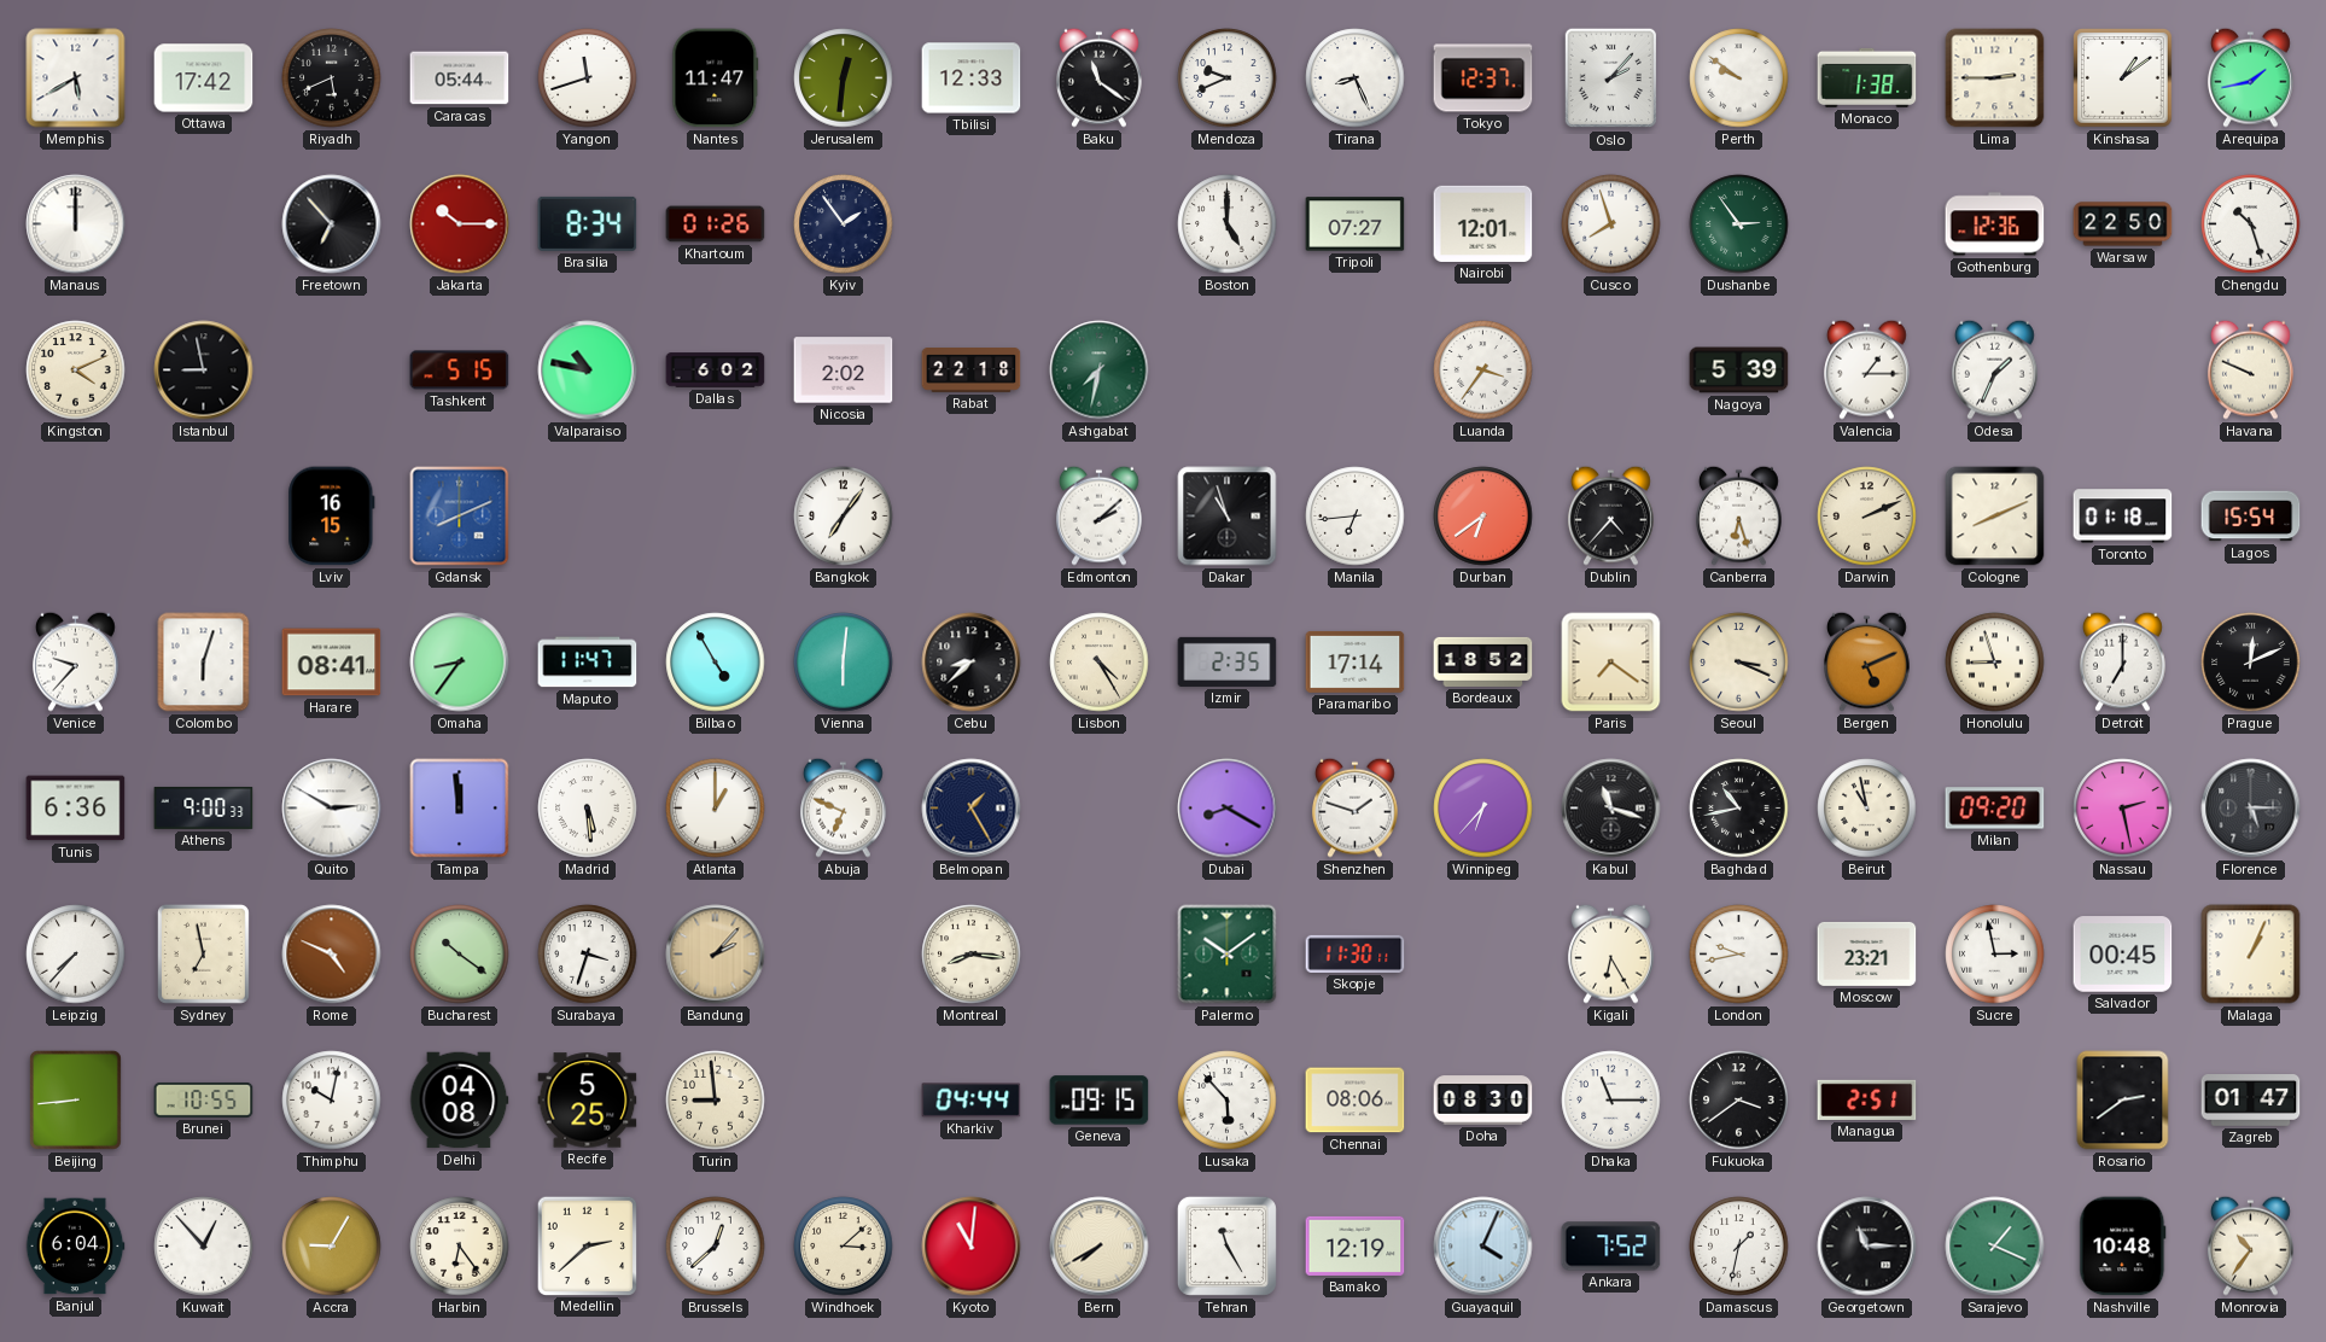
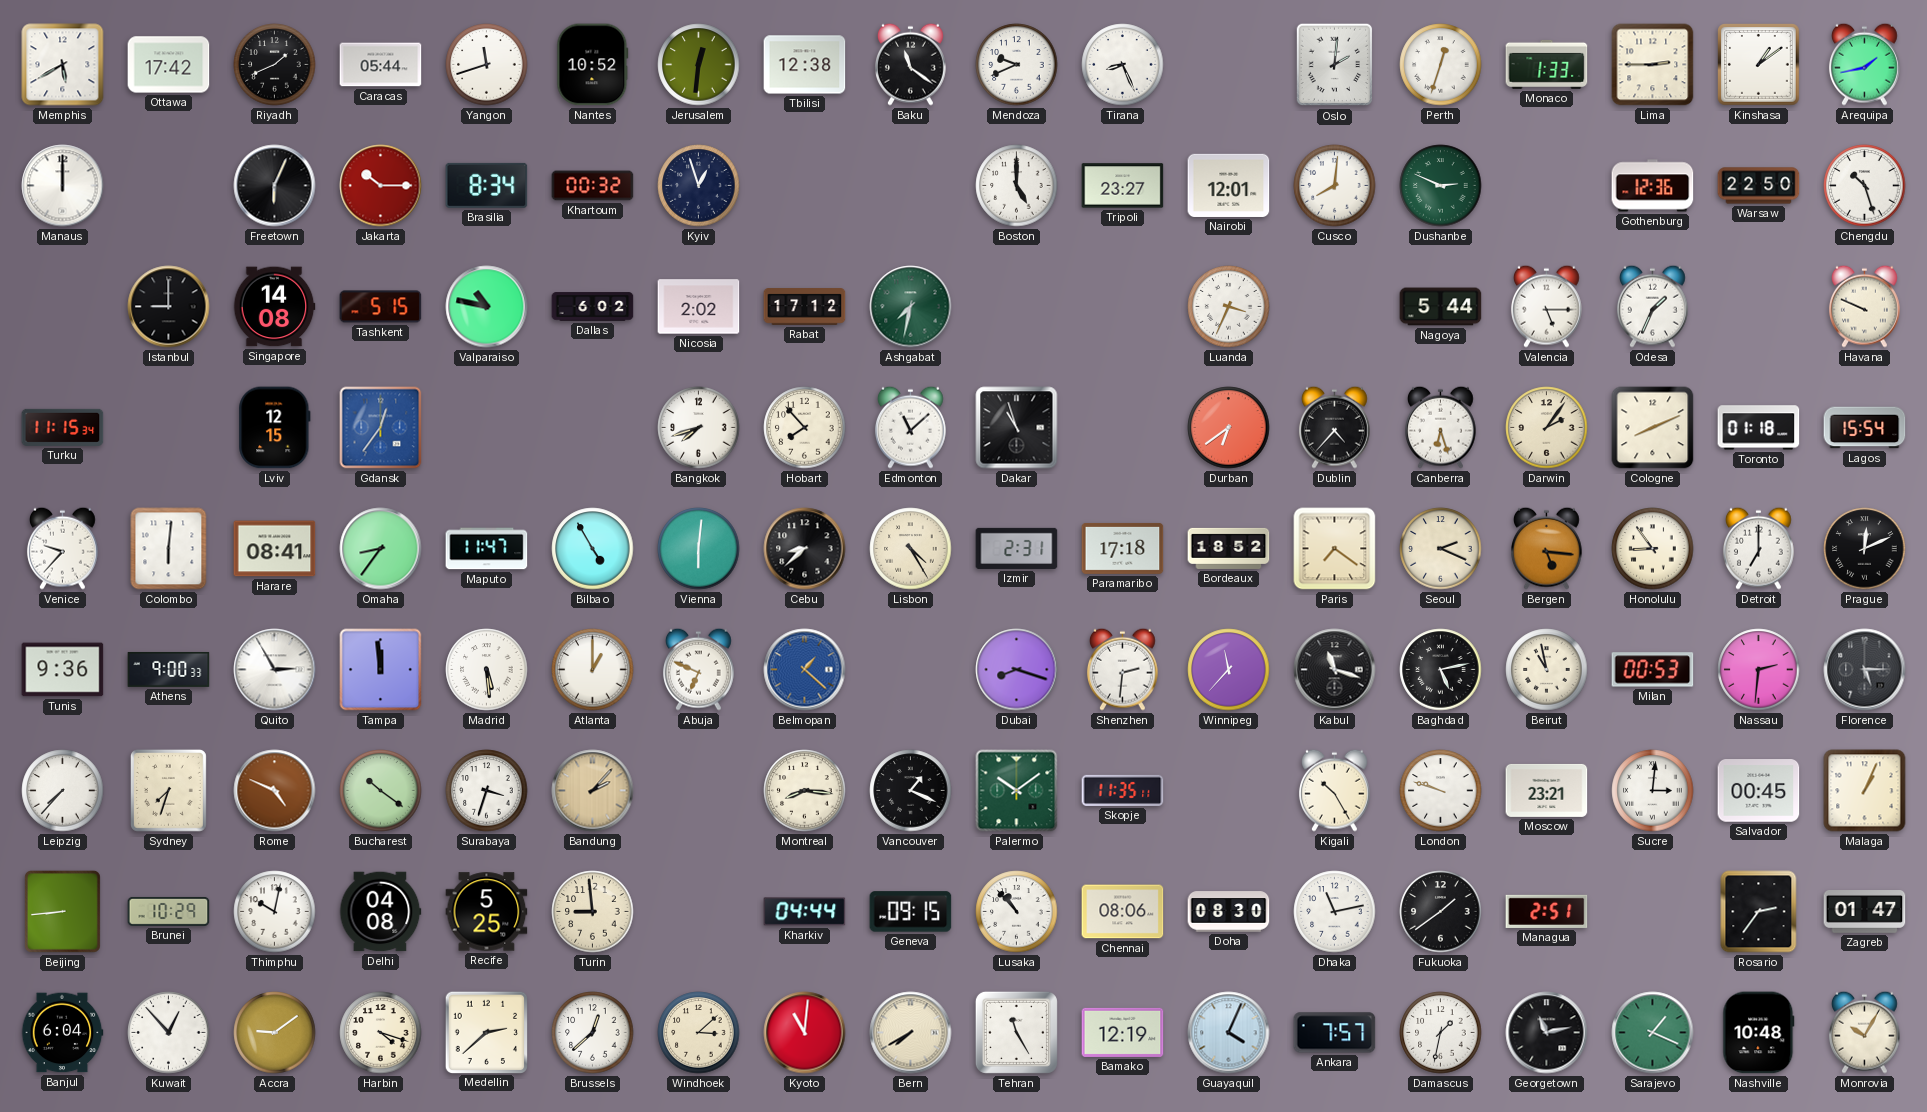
Riyadh: 5:41 -> 1:41
Nantes: 11:47 -> 10:52
Tbilisi: 12:33 -> 12:38
Tokyo: 12:37 -> none
Oslo: 2:07 -> 2:01
Perth: 9:51 -> 12:33
Monaco: 1:38 -> 1:33
Freetown: 6:53 -> 6:04
Khartoum: 01:26 -> 00:32
Kyiv: 1:54 -> 12:57
Tripoli: 07:27 -> 23:27
Cusco: 7:57 -> 8:01
Dushanbe: 2:54 -> 2:49
Kingston: 4:11 -> none
Istanbul: 8:58 -> 9:00
Singapore: none -> 14:08
Rabat: 22:18 -> 17:12
Luanda: 3:36 -> 3:34
Nagoya: 5:39 -> 5:44
Valencia: 1:15 -> 5:15
Turku: none -> 11:15
Lviv: 16:15 -> 12:15
Gdansk: 8:11 -> 12:36
Bangkok: 7:06 -> 7:42
Hobart: none -> 7:53
Edmonton: 2:08 -> 11:08
Manila: 6:44 -> none
Darwin: 2:11 -> 2:06
Colombo: 6:03 -> 6:01
Izmir: 2:35 -> 2:31
Paramaribo: 17:14 -> 17:18
Seoul: 3:19 -> 2:19
Bergen: 5:11 -> 5:16
Honolulu: 8:57 -> 8:54
Tunis: 6:36 -> 9:36
Quito: 2:50 -> 2:55
Belmopan: 1:25 -> 1:22
Belmopan dial: navy -> blue
Dubai: 8:20 -> 8:18
Shenzhen: 1:48 -> 2:31
Winnipeg: 6:37 -> 11:37
Baghdad: 10:43 -> 5:13
Milan: 09:20 -> 00:53
Nassau: 2:28 -> 2:31
Sydney: 6:58 -> 7:33
Vancouver: none -> 1:19
Skopje: 11:30 -> 11:35
Kigali: 6:25 -> 10:25
London: 9:43 -> 9:48
Sucre: 2:58 -> 3:01
Brunei: 10:55 -> 10:29
Lusaka: 5:53 -> 10:53
Dhaka: 11:15 -> 11:13
Fukuoka: 3:39 -> 1:39
Rosario: 2:39 -> 2:36
Accra: 9:05 -> 9:09
Harbin: 6:24 -> 4:18
Ankara: 7:52 -> 7:57
Georgetown: 11:15 -> 11:13
Monrovia: 10:36 -> 10:05
